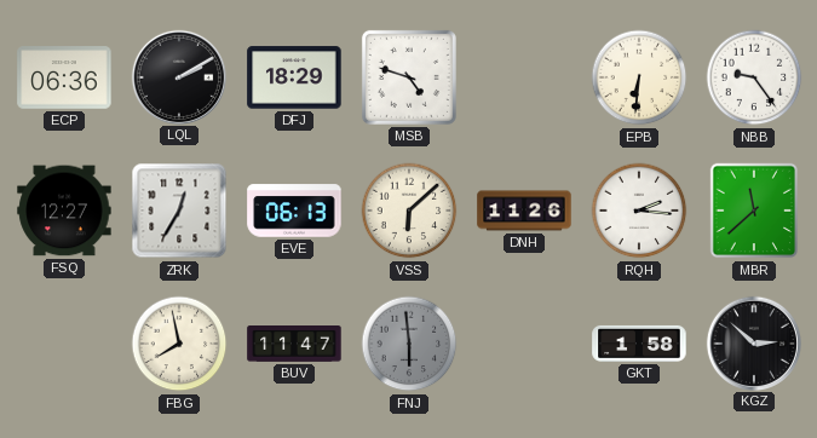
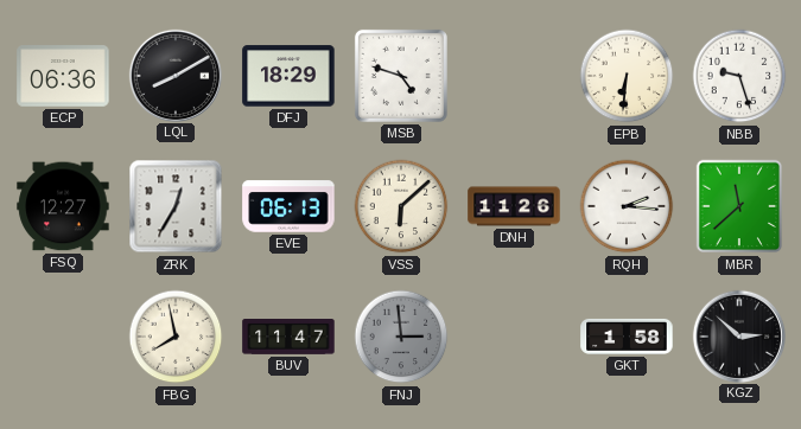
LQL: 2:10 -> 8:10
NBB: 9:24 -> 9:27
FNJ: 5:59 -> 2:59
